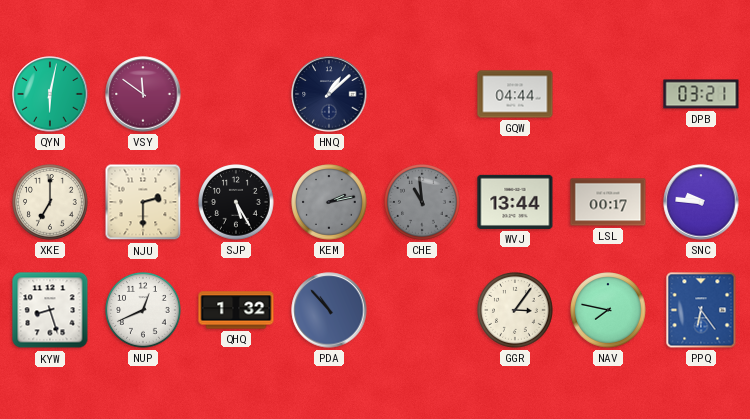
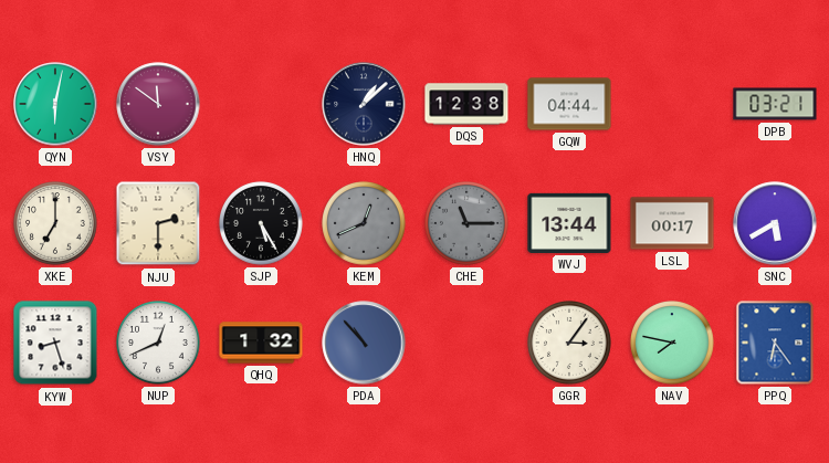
DQS: none -> 12:38
KEM: 2:13 -> 12:41
CHE: 10:59 -> 11:15
SNC: 9:46 -> 5:40
